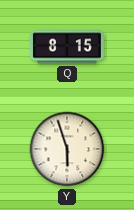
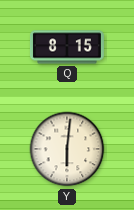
Y: 5:57 -> 6:01
